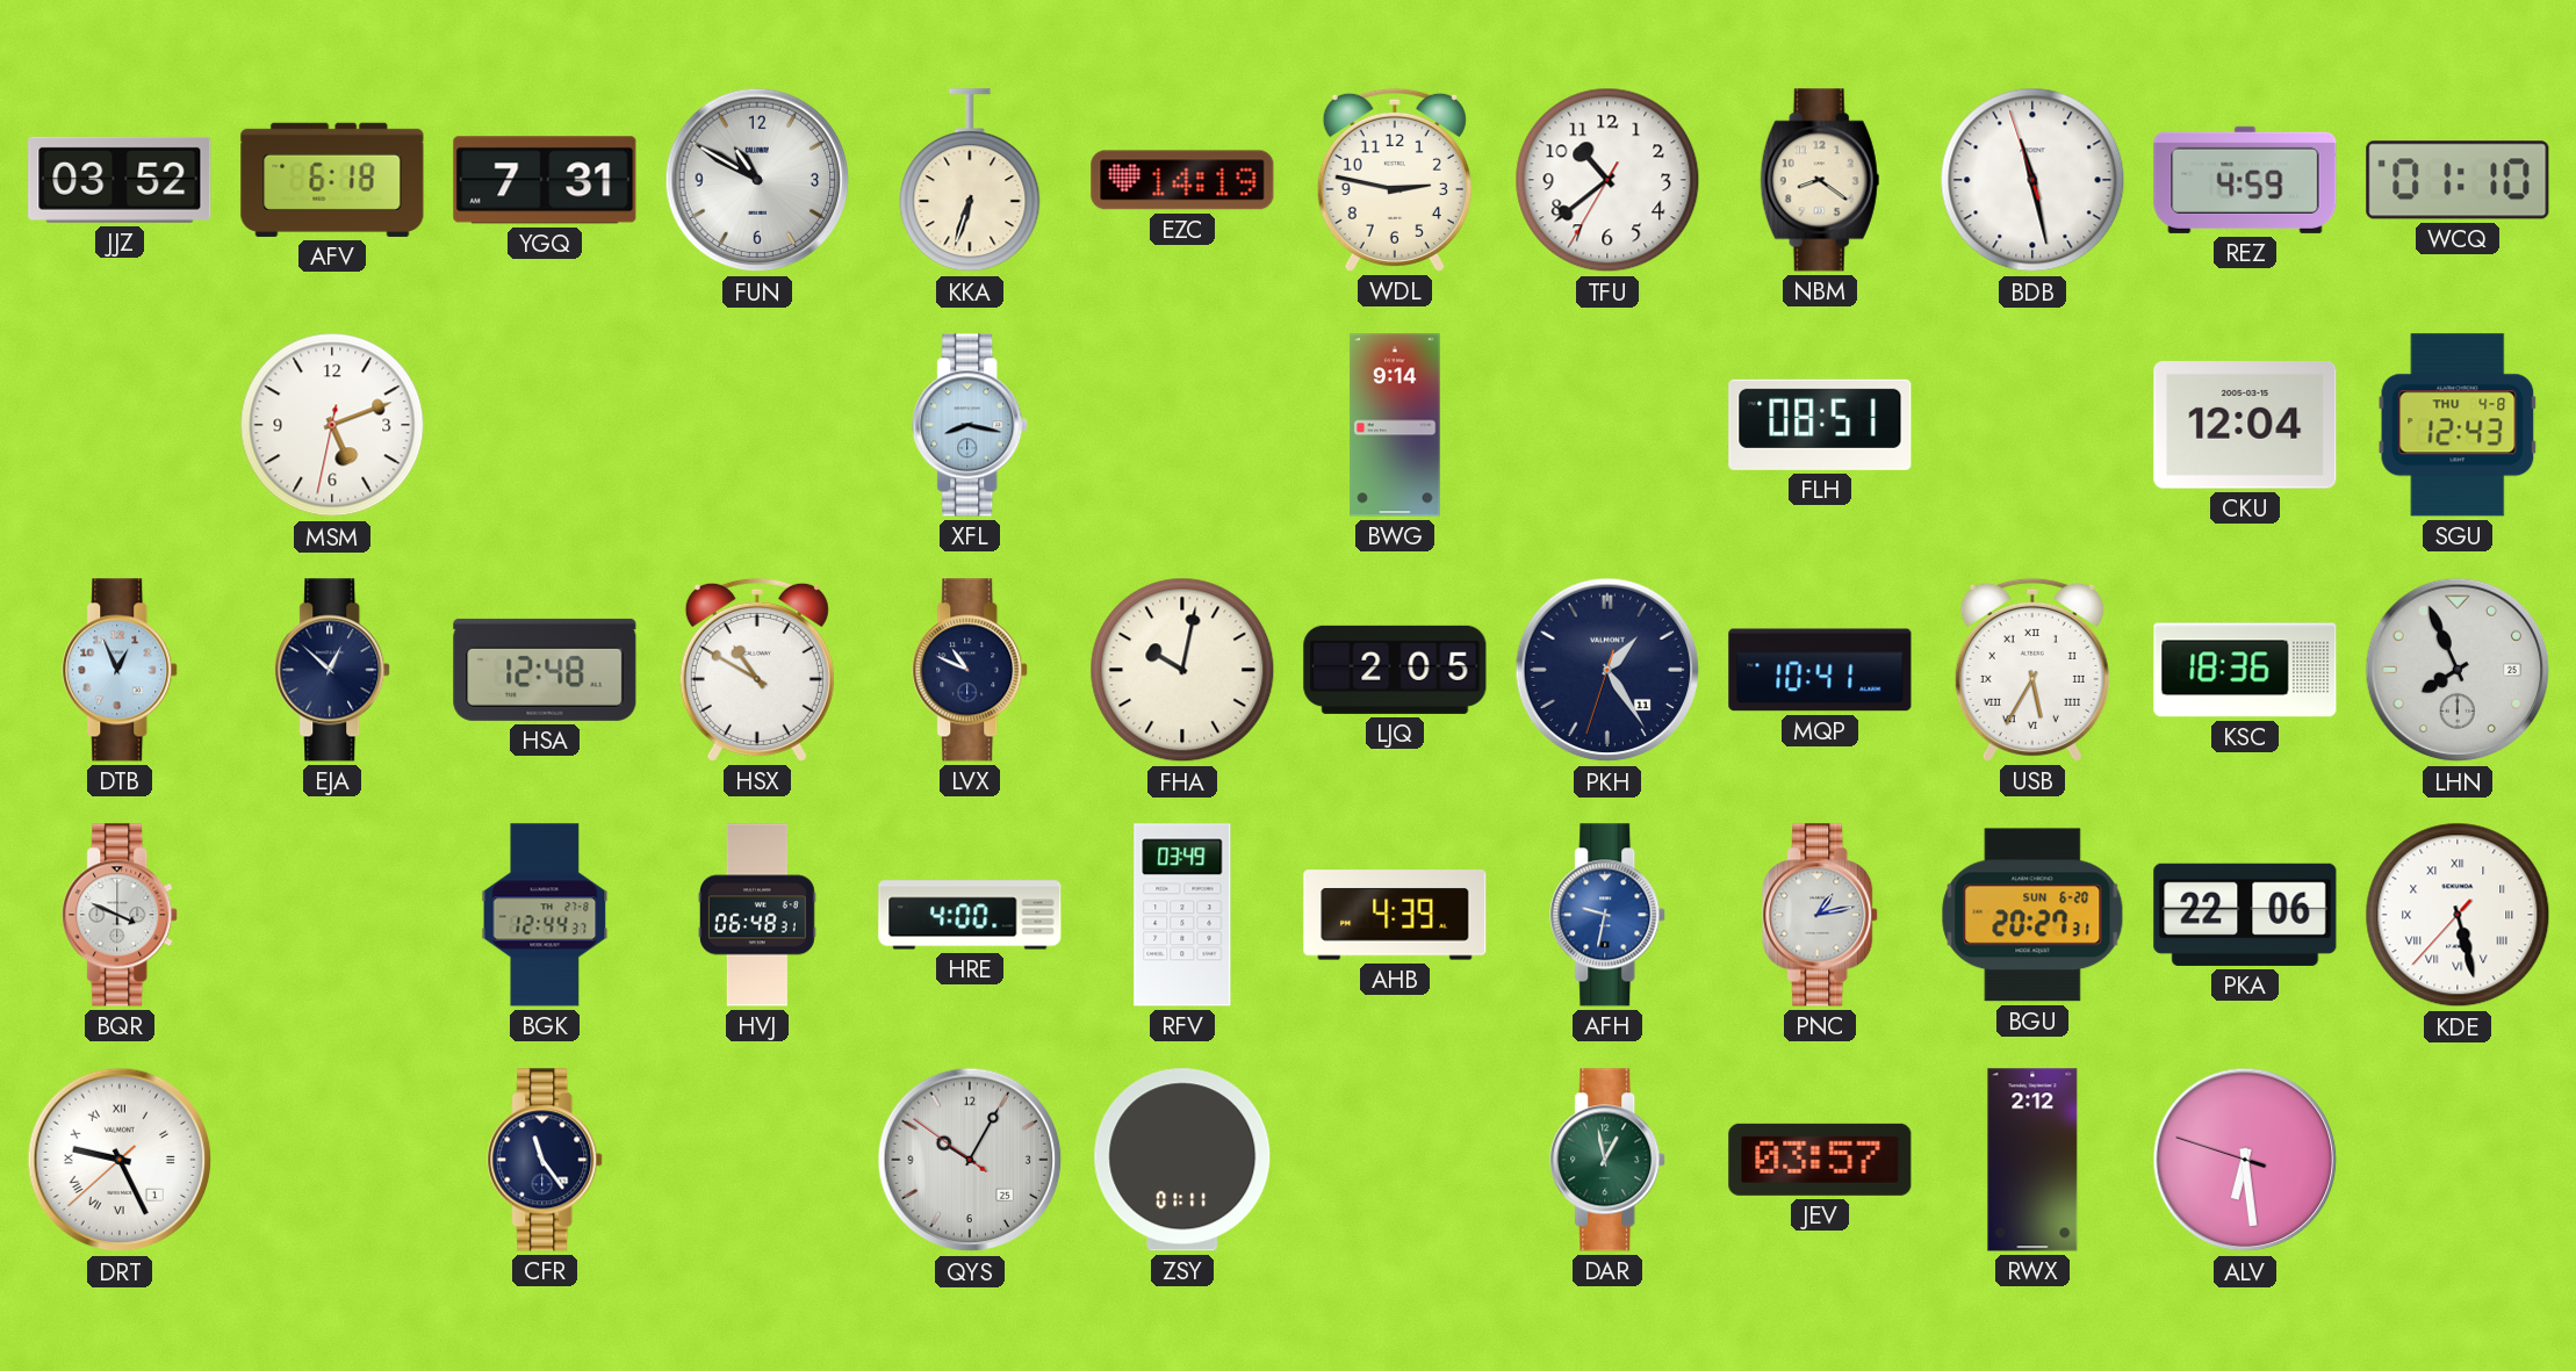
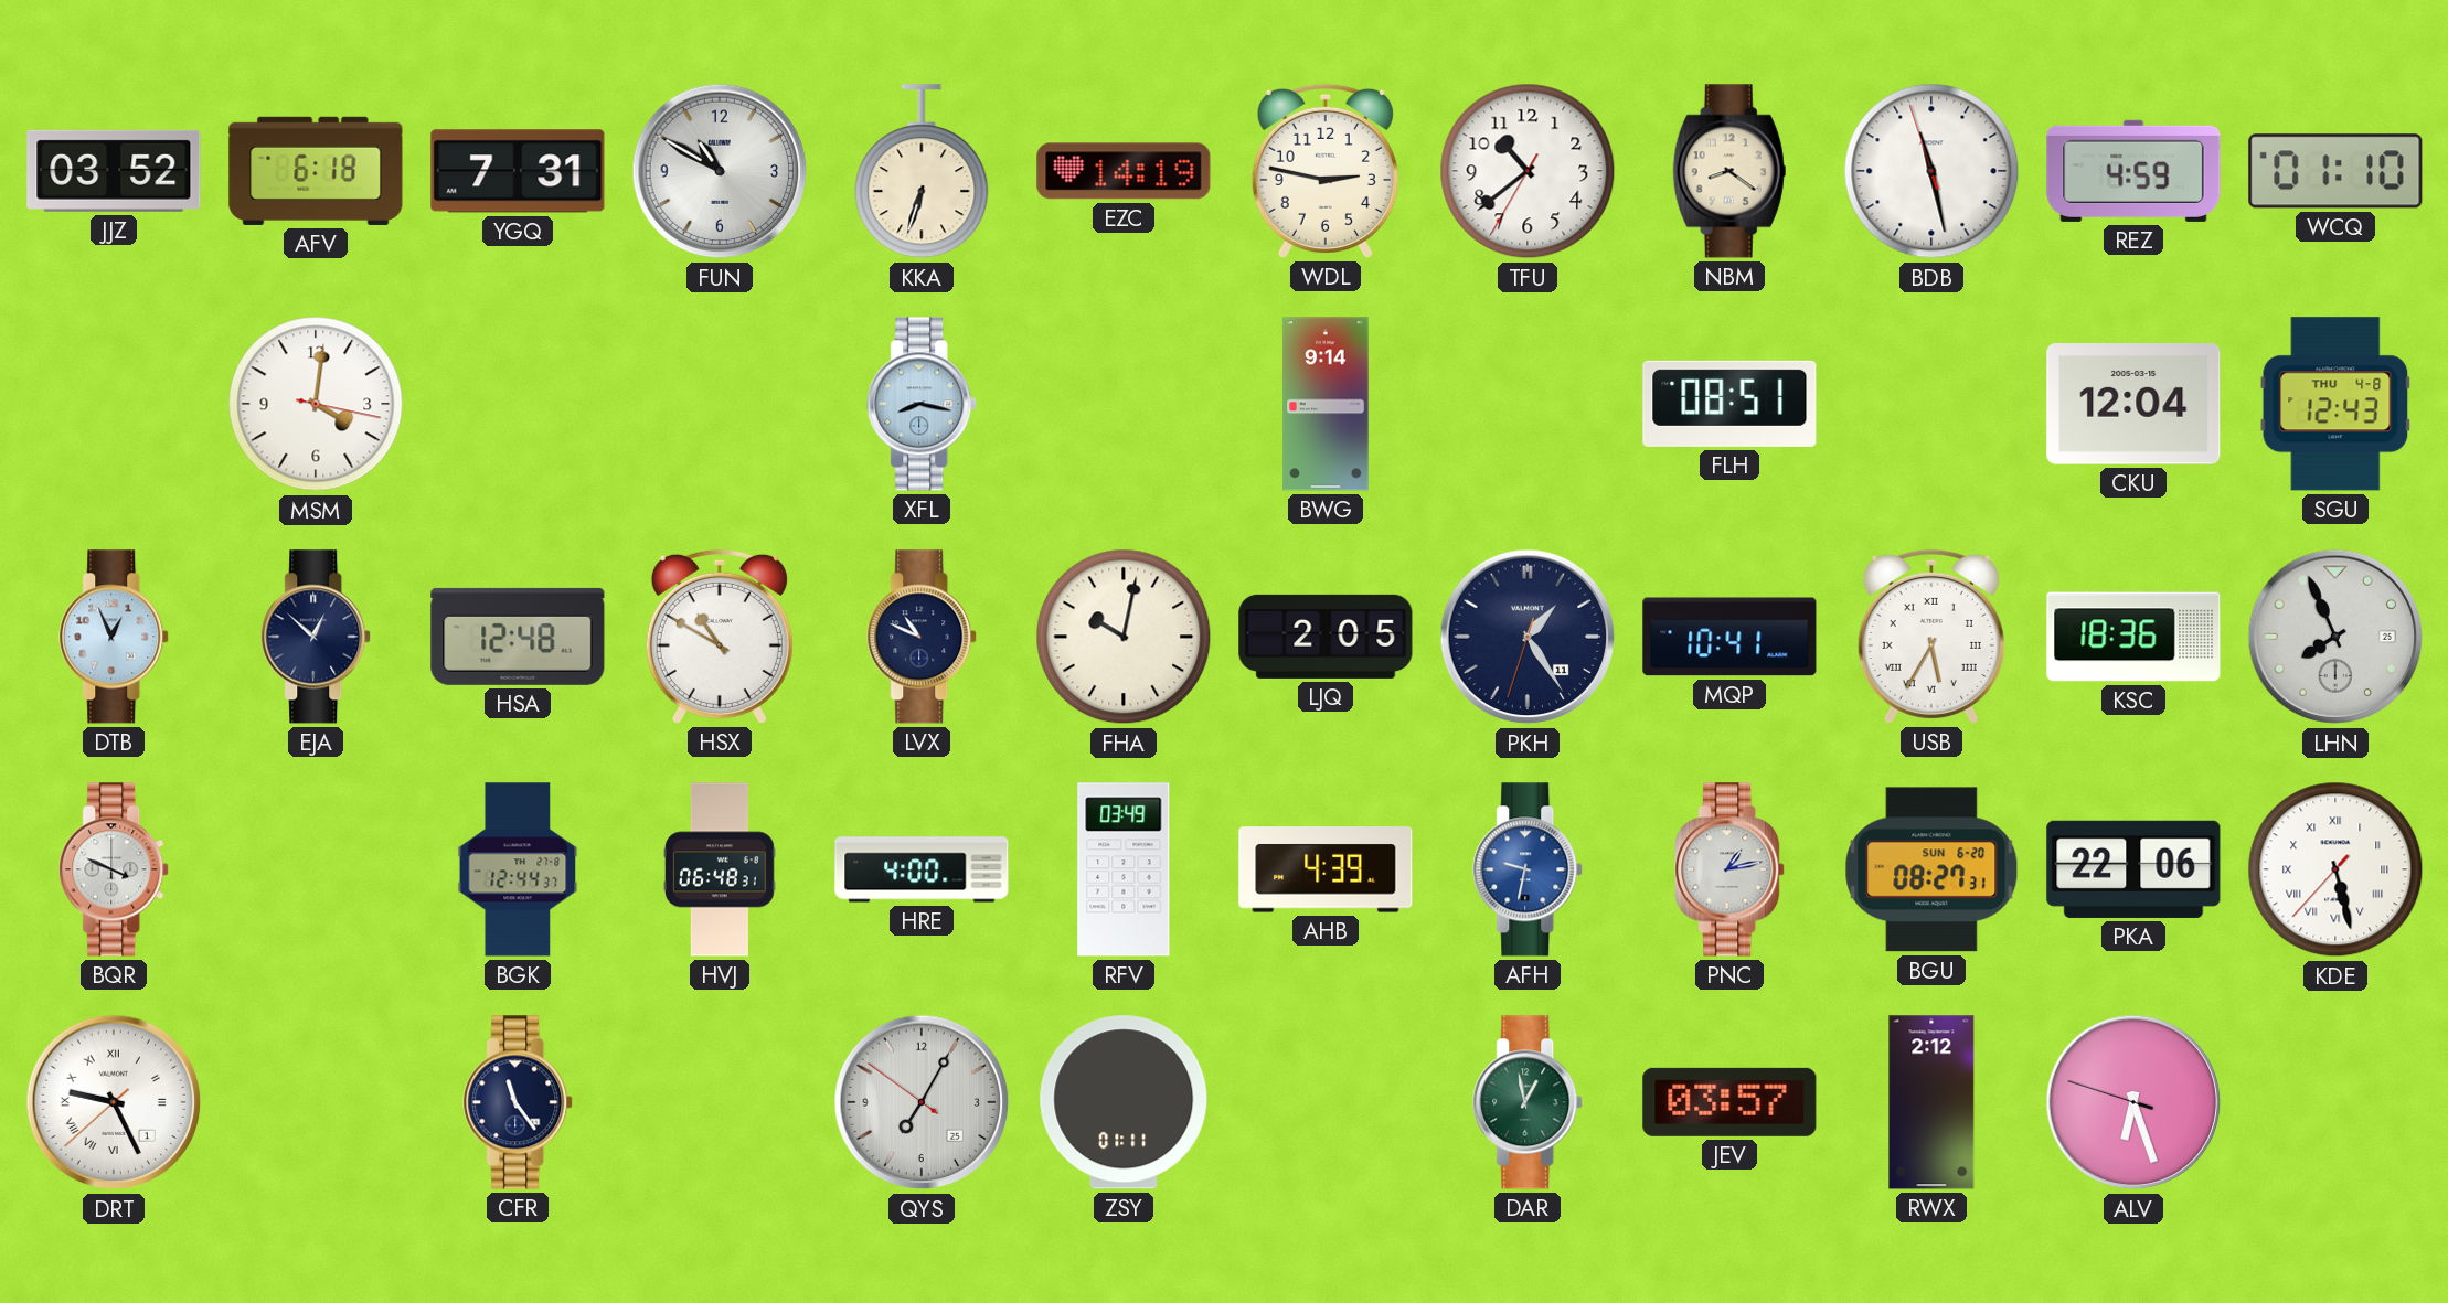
MSM: 5:11 -> 4:01
BGU: 20:27 -> 08:27
QYS: 10:04 -> 7:04
ALV: 6:28 -> 6:26
